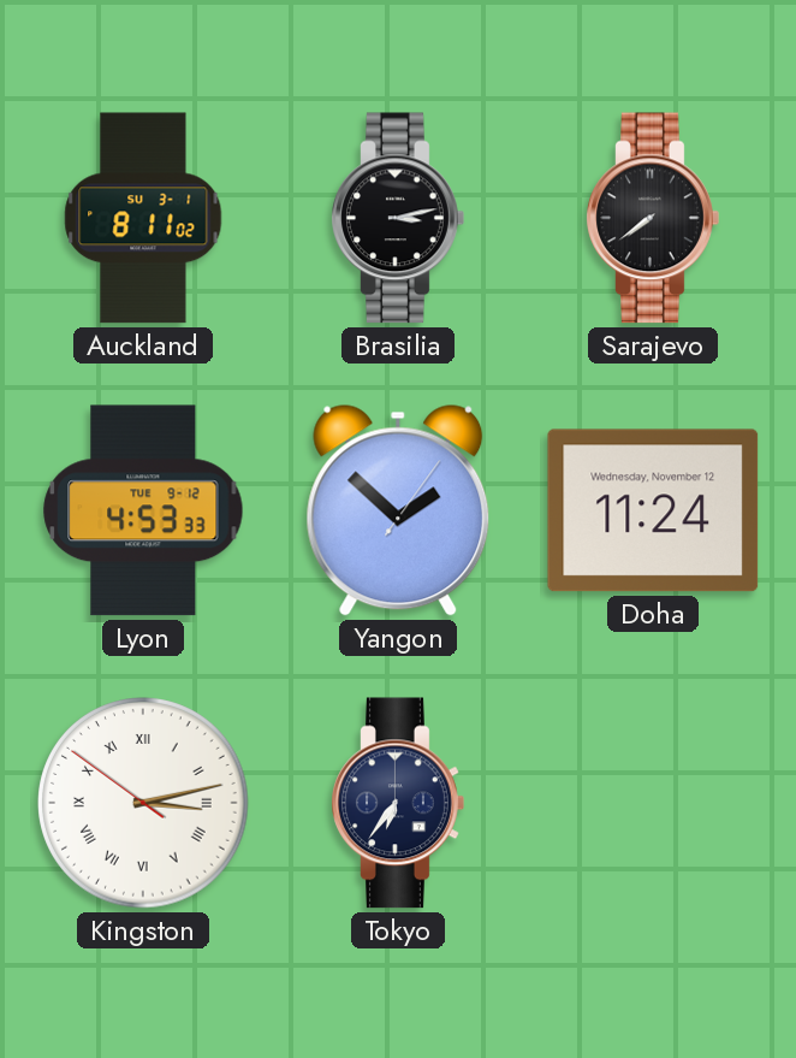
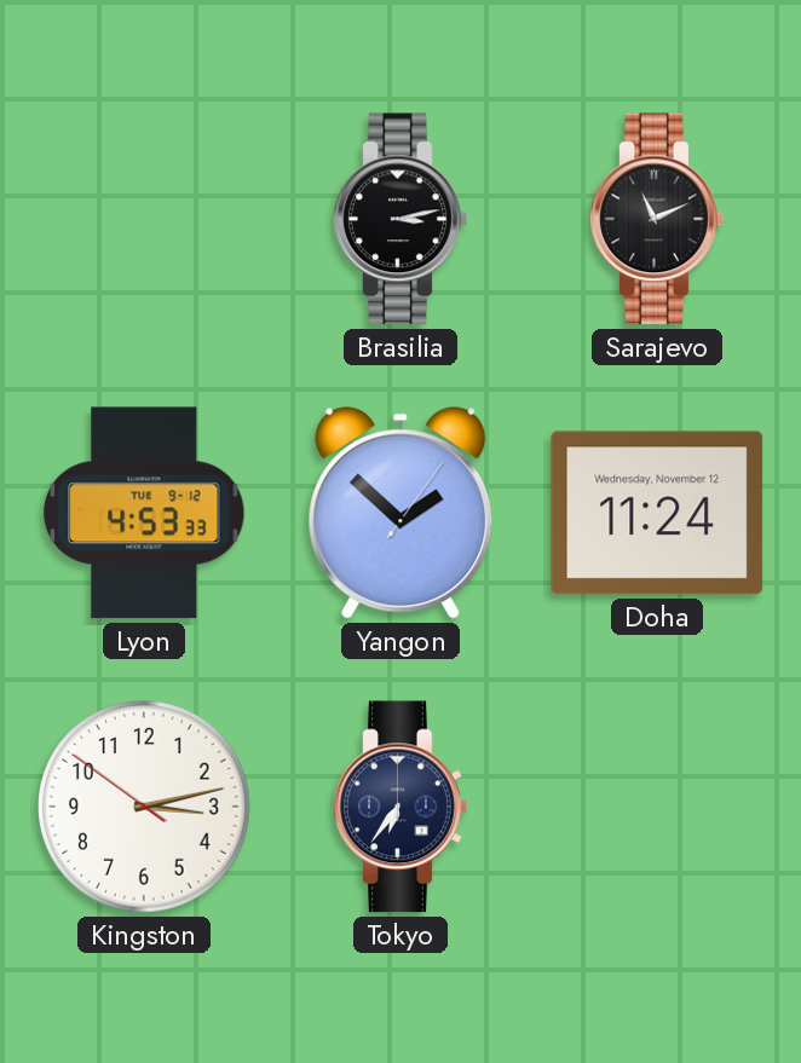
Auckland: 8:11 -> none
Sarajevo: 7:39 -> 11:11
Kingston numerals: Roman -> Arabic
